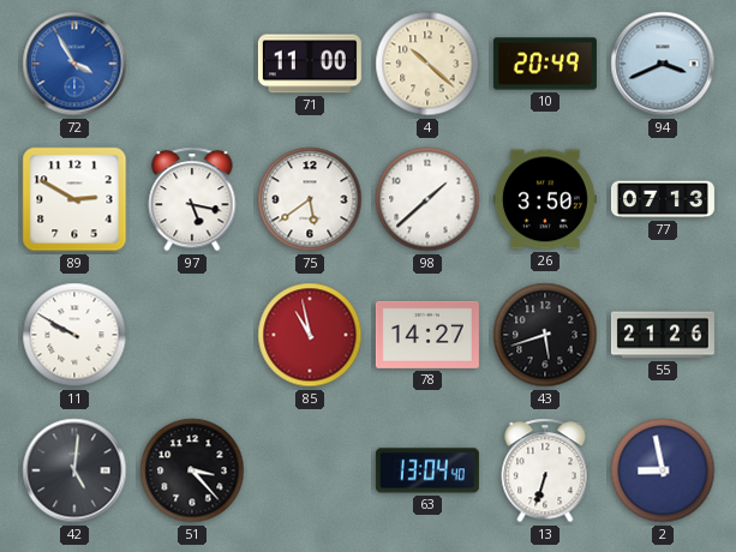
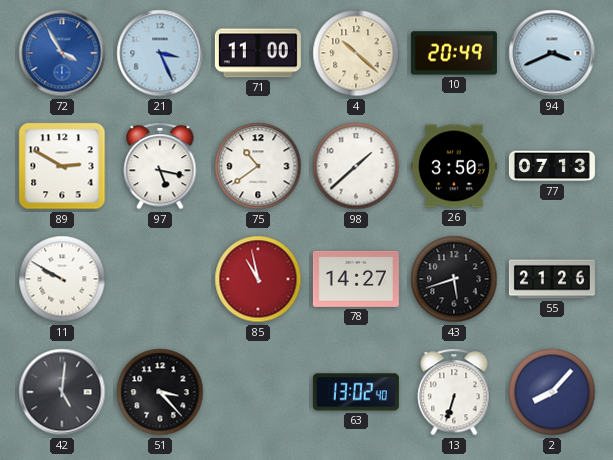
21: none -> 3:26
75: 5:39 -> 10:39
63: 13:04 -> 13:02
2: 8:58 -> 8:07
